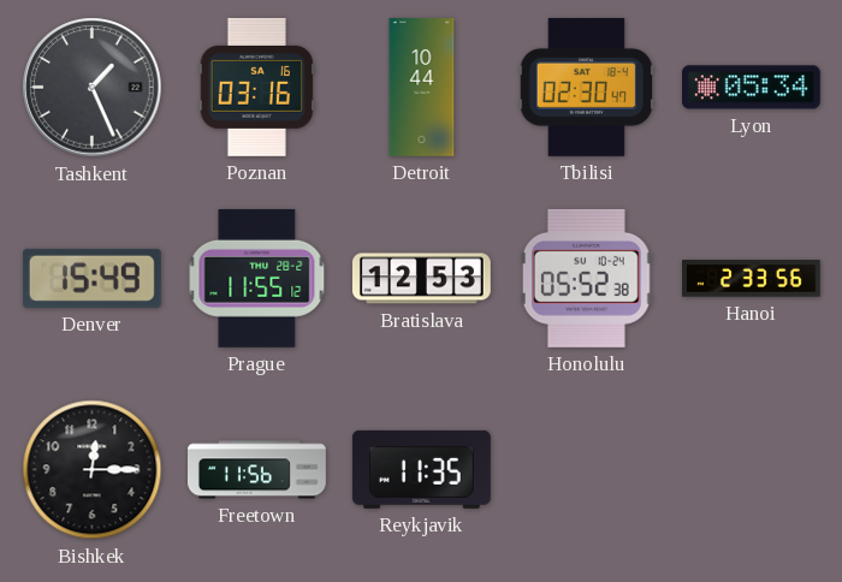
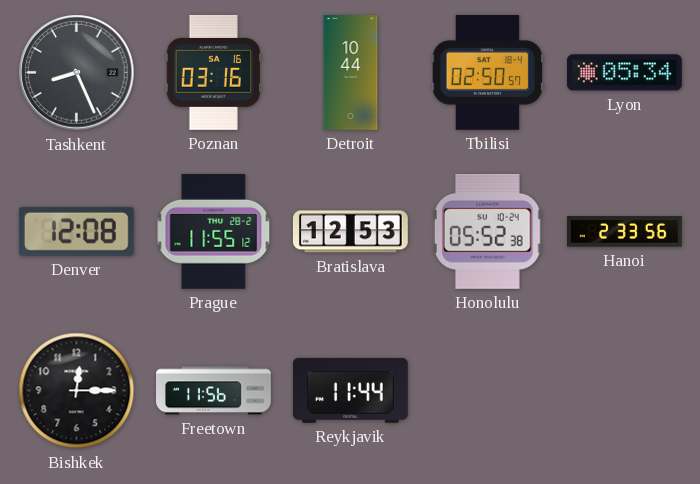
Tashkent: 1:26 -> 8:26
Tbilisi: 02:30 -> 02:50
Denver: 15:49 -> 12:08
Reykjavik: 11:35 -> 11:44
